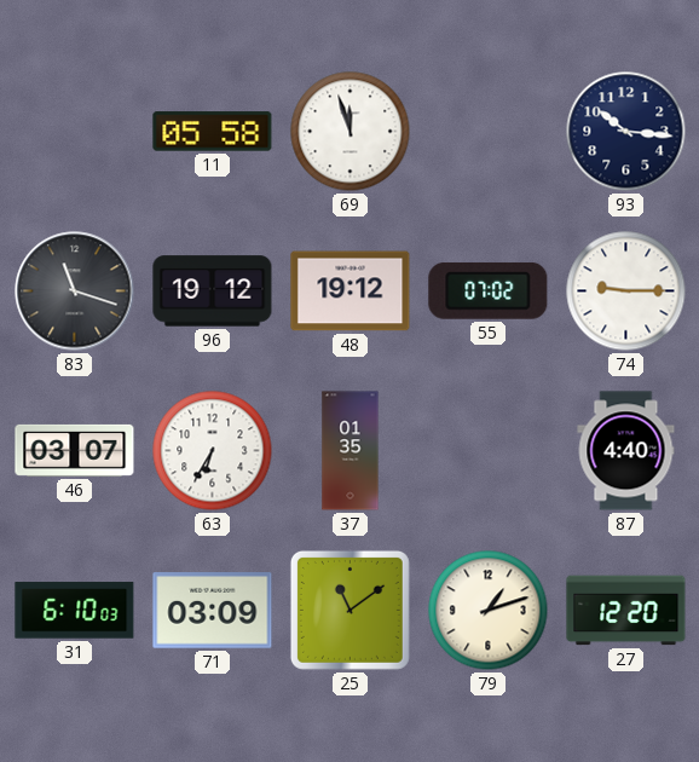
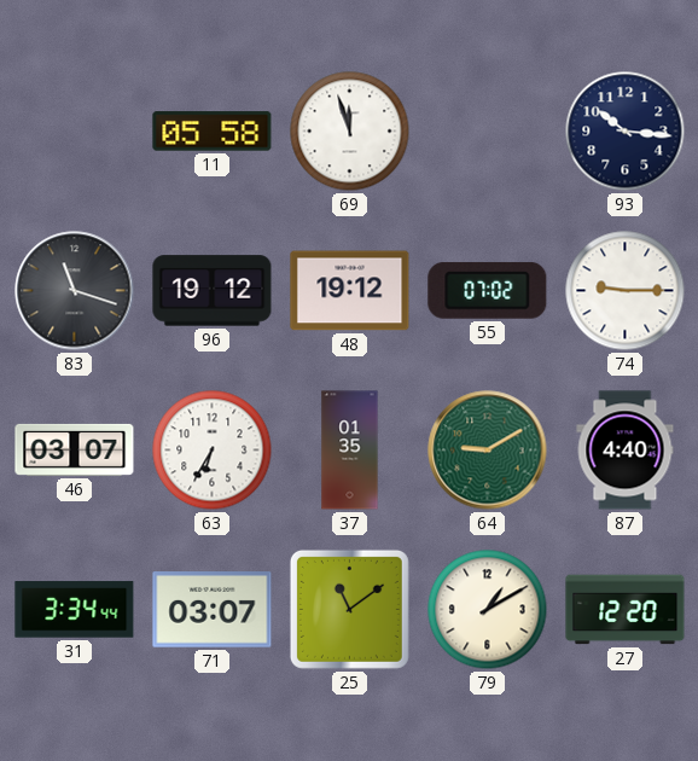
64: none -> 9:10
31: 6:10 -> 3:34
71: 03:09 -> 03:07
79: 1:12 -> 1:10
